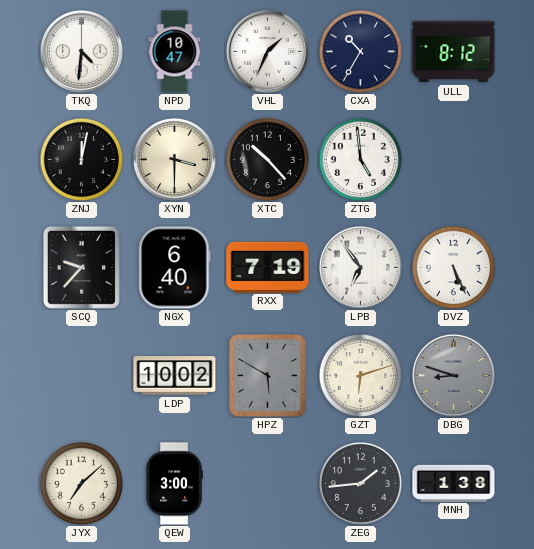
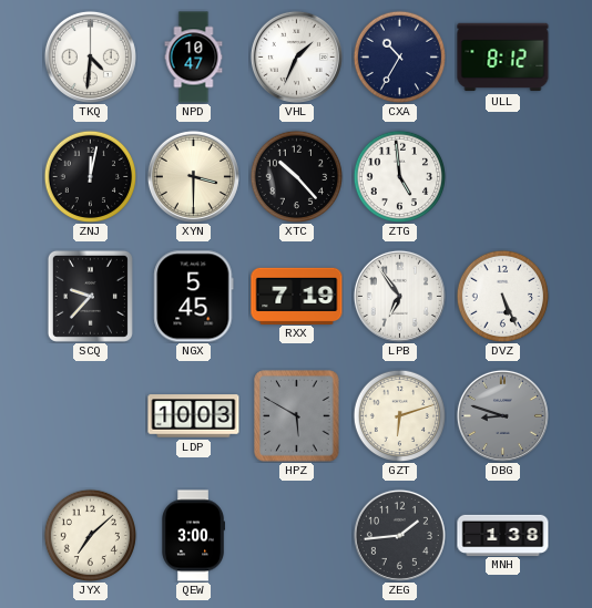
NGX: 6:40 -> 5:45
LDP: 10:02 -> 10:03
